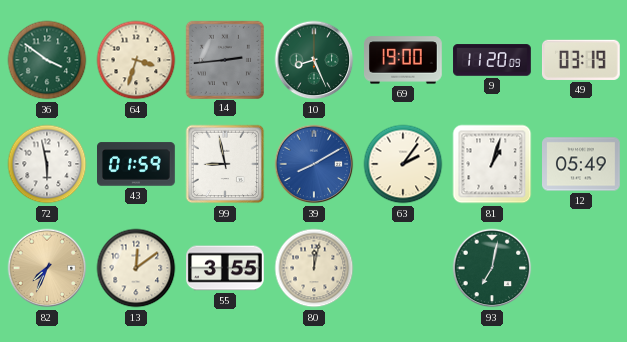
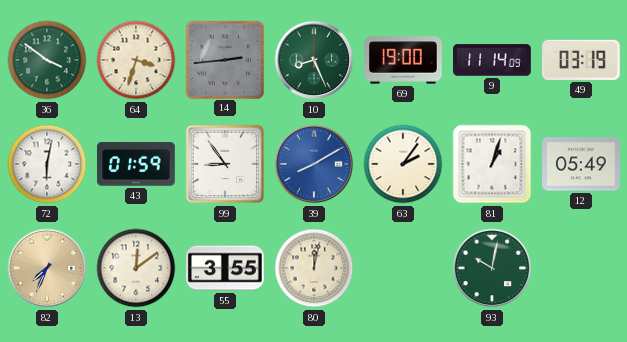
9: 11:20 -> 11:14
72: 5:58 -> 6:02
99: 8:58 -> 8:54
93: 7:02 -> 10:02
